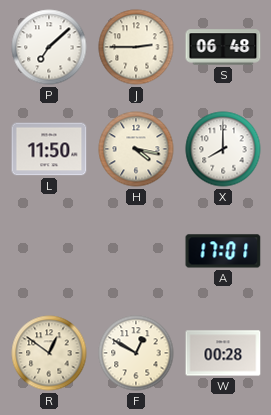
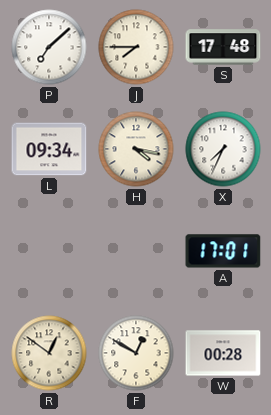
J: 2:45 -> 7:45
S: 06:48 -> 17:48
L: 11:50 -> 09:34
X: 8:00 -> 7:34
